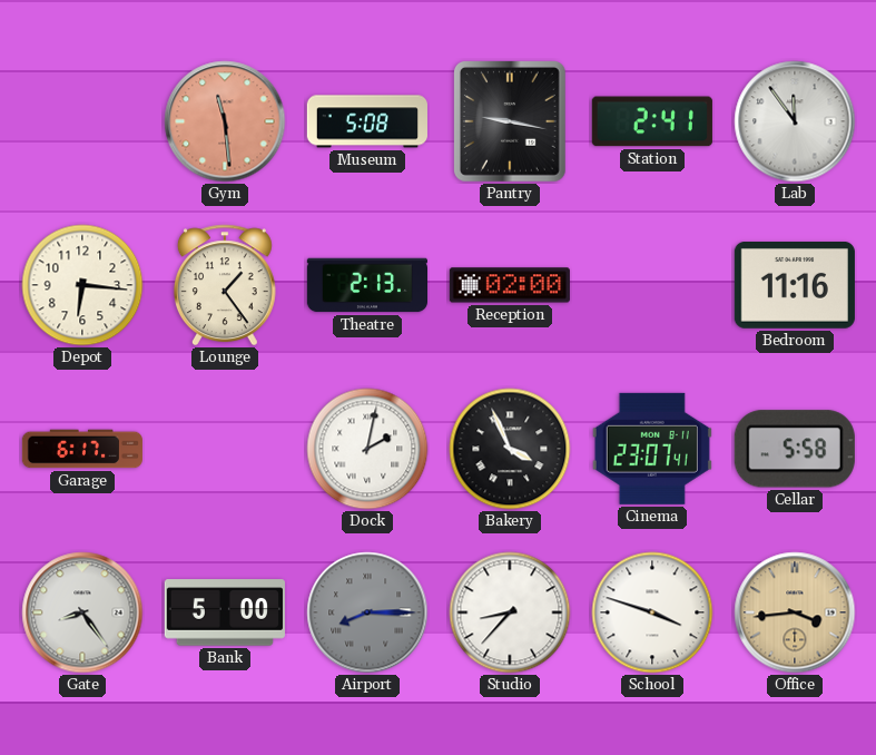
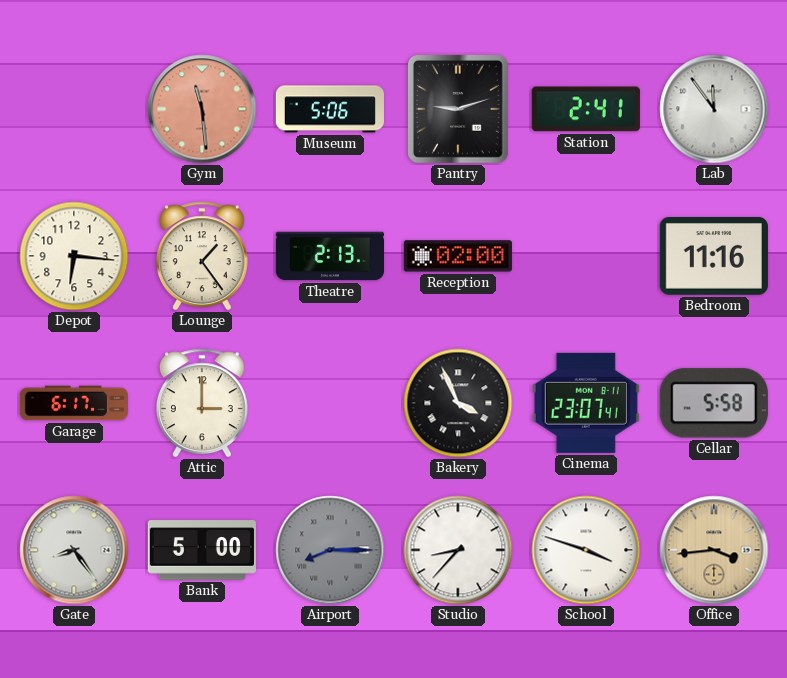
Museum: 5:08 -> 5:06
Pantry: 9:17 -> 9:12
Attic: none -> 3:00
Dock: 2:02 -> none
